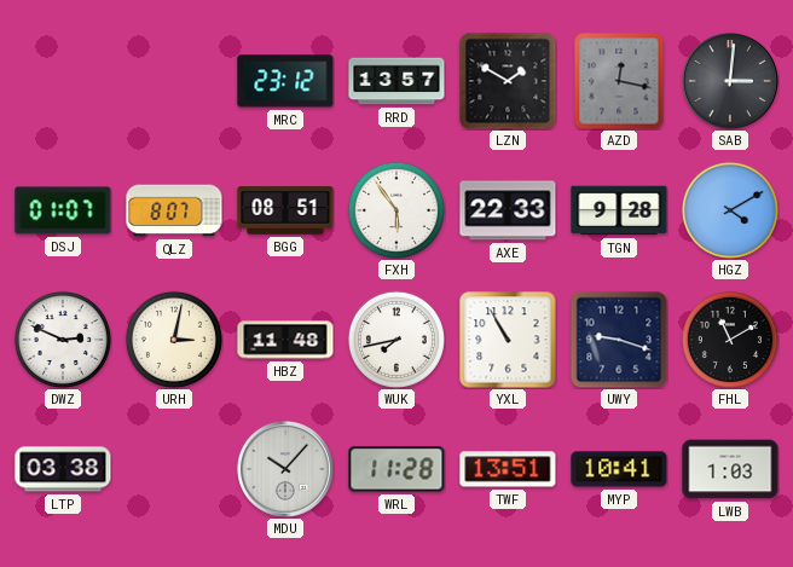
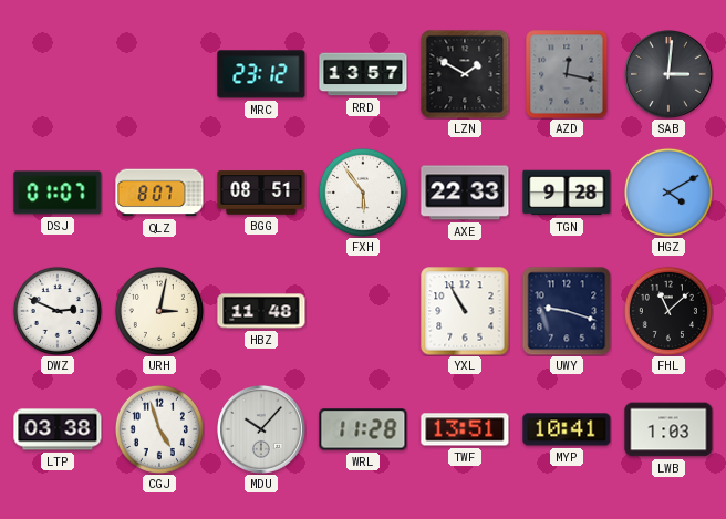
WUK: 7:43 -> none
FHL: 11:10 -> 11:08
CGJ: none -> 4:57
